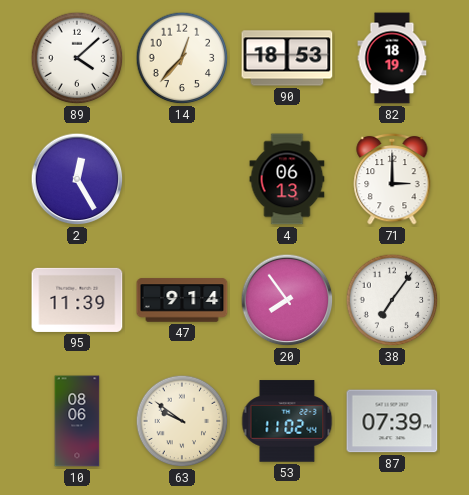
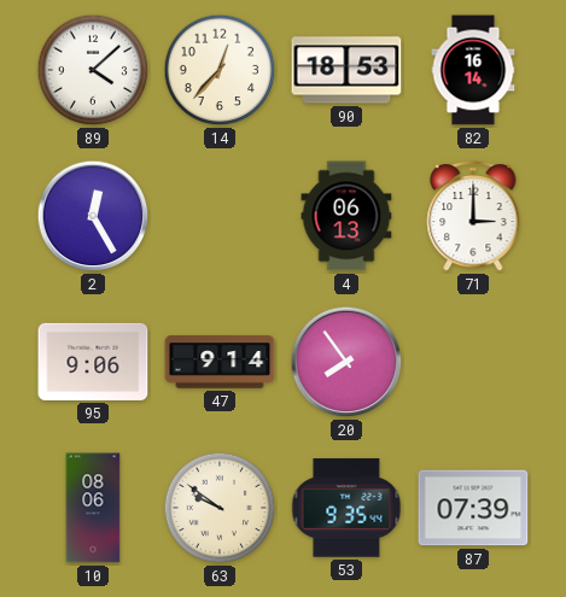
82: 18:19 -> 16:14
95: 11:39 -> 9:06
38: 7:06 -> none
53: 11:02 -> 9:35
